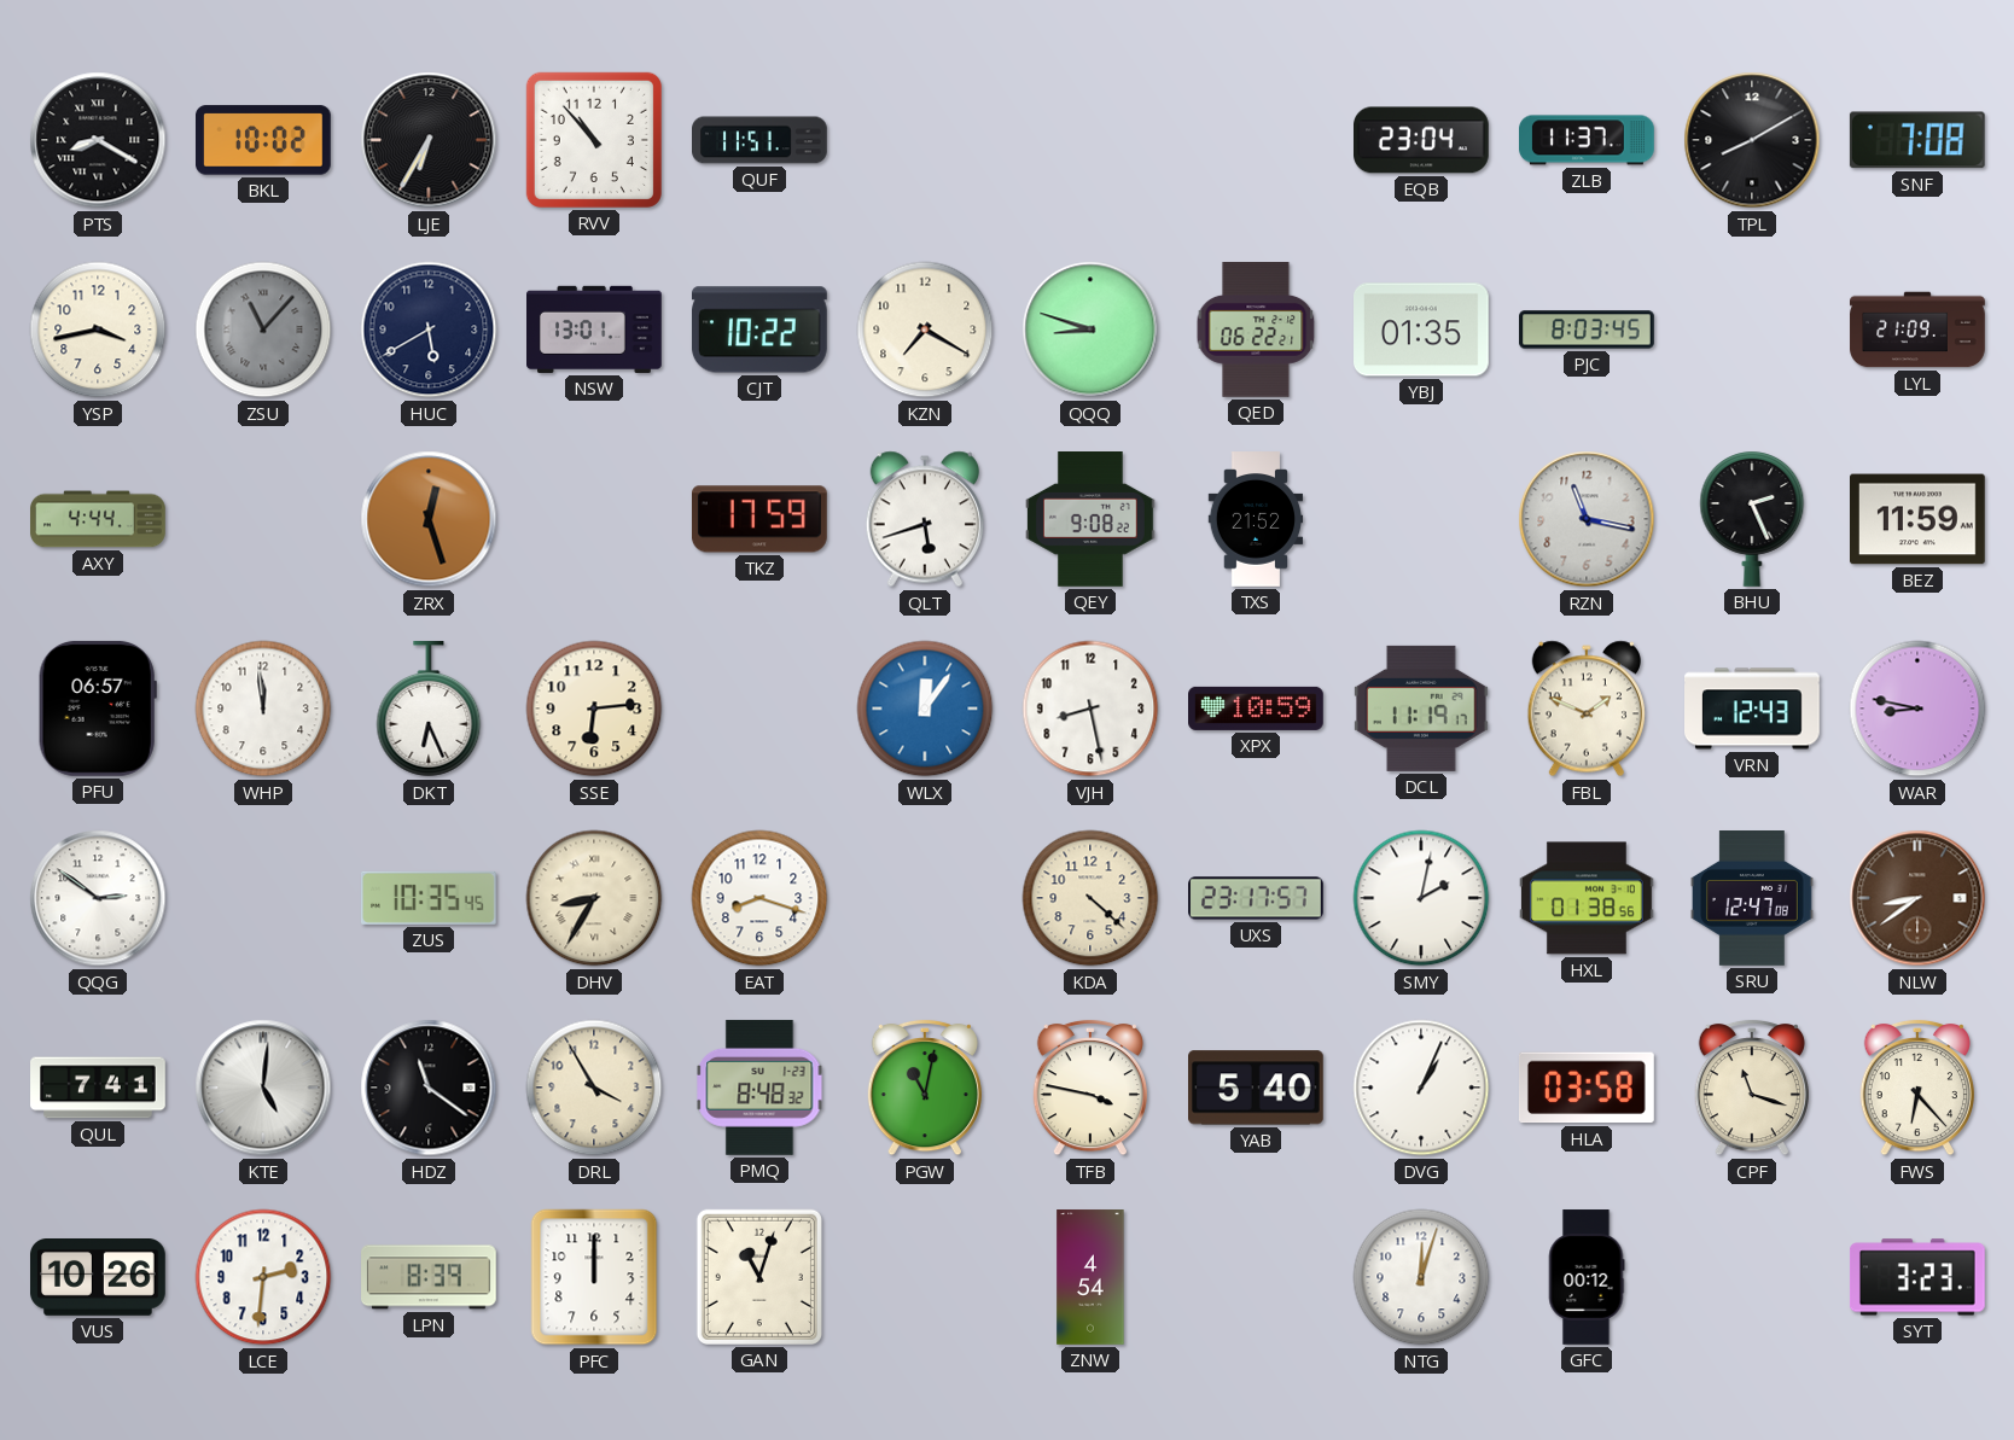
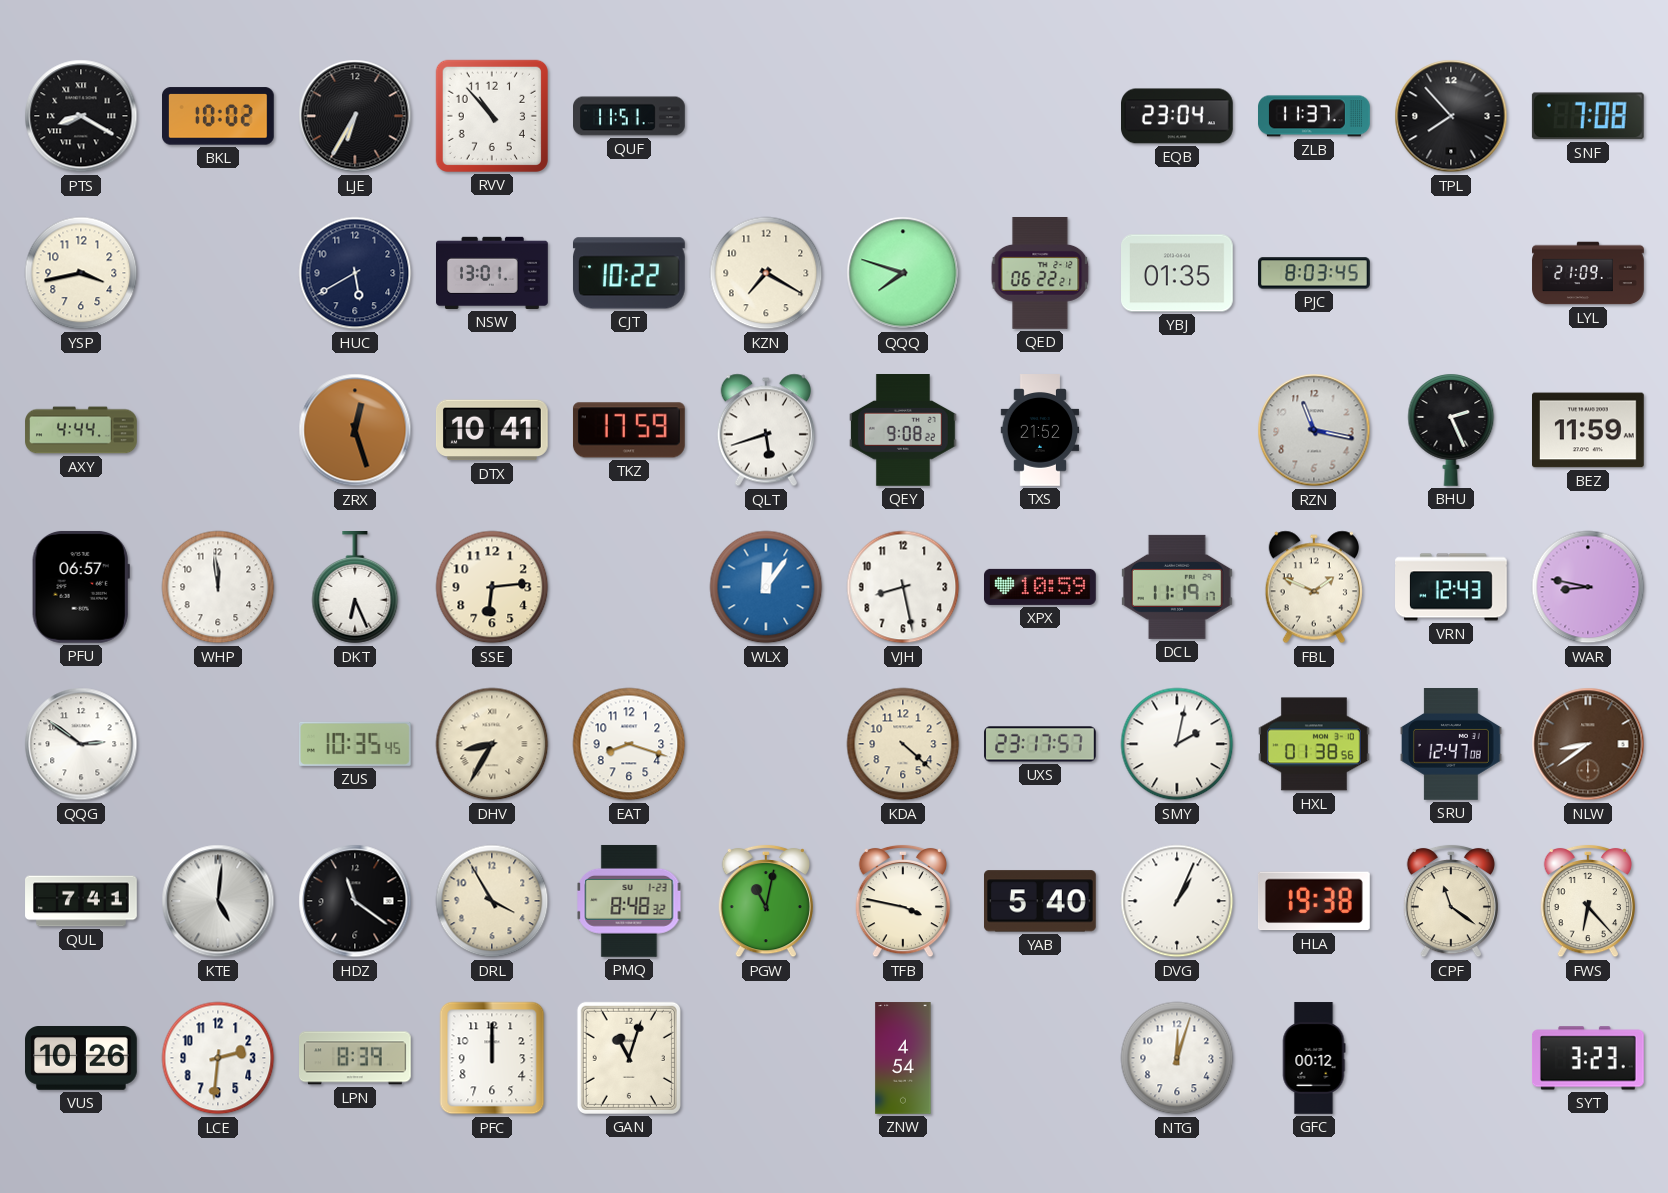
TPL: 8:10 -> 7:53
ZSU: 11:07 -> none
QQQ: 8:48 -> 7:48
DTX: none -> 10:41
HLA: 03:58 -> 19:38
CPF: 11:18 -> 11:21
